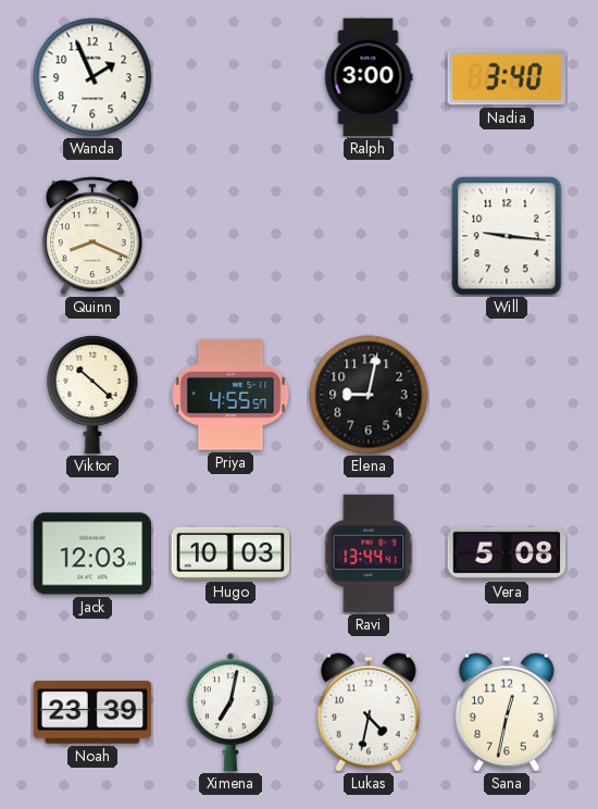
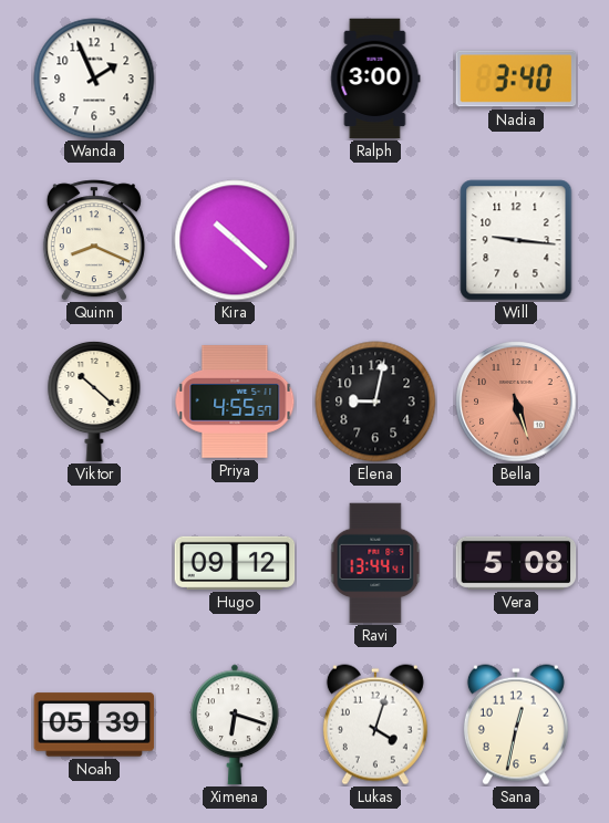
Kira: none -> 10:22
Bella: none -> 5:27
Jack: 12:03 -> none
Hugo: 10:03 -> 09:12
Noah: 23:39 -> 05:39
Ximena: 7:02 -> 6:18
Lukas: 4:32 -> 4:03
